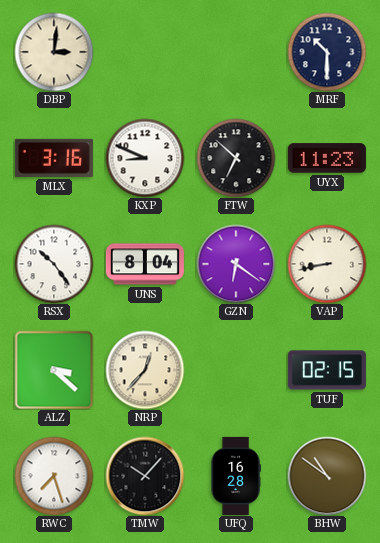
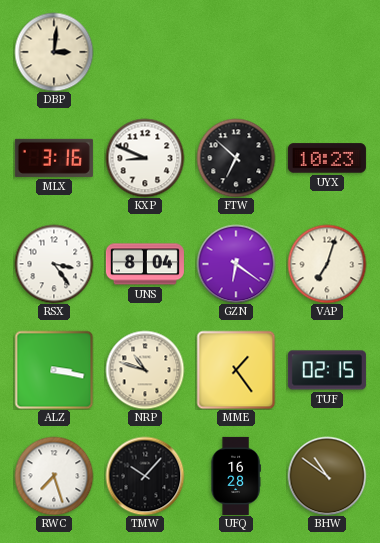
MRF: 10:30 -> none
UYX: 11:23 -> 10:23
RSX: 10:24 -> 3:24
VAP: 8:43 -> 7:03
ALZ: 3:22 -> 3:17
NRP: 12:37 -> 10:48
MME: none -> 1:24
